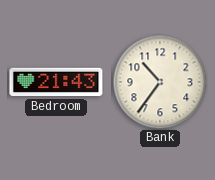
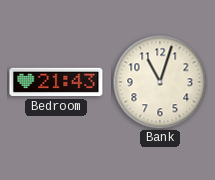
Bank: 10:36 -> 11:03
